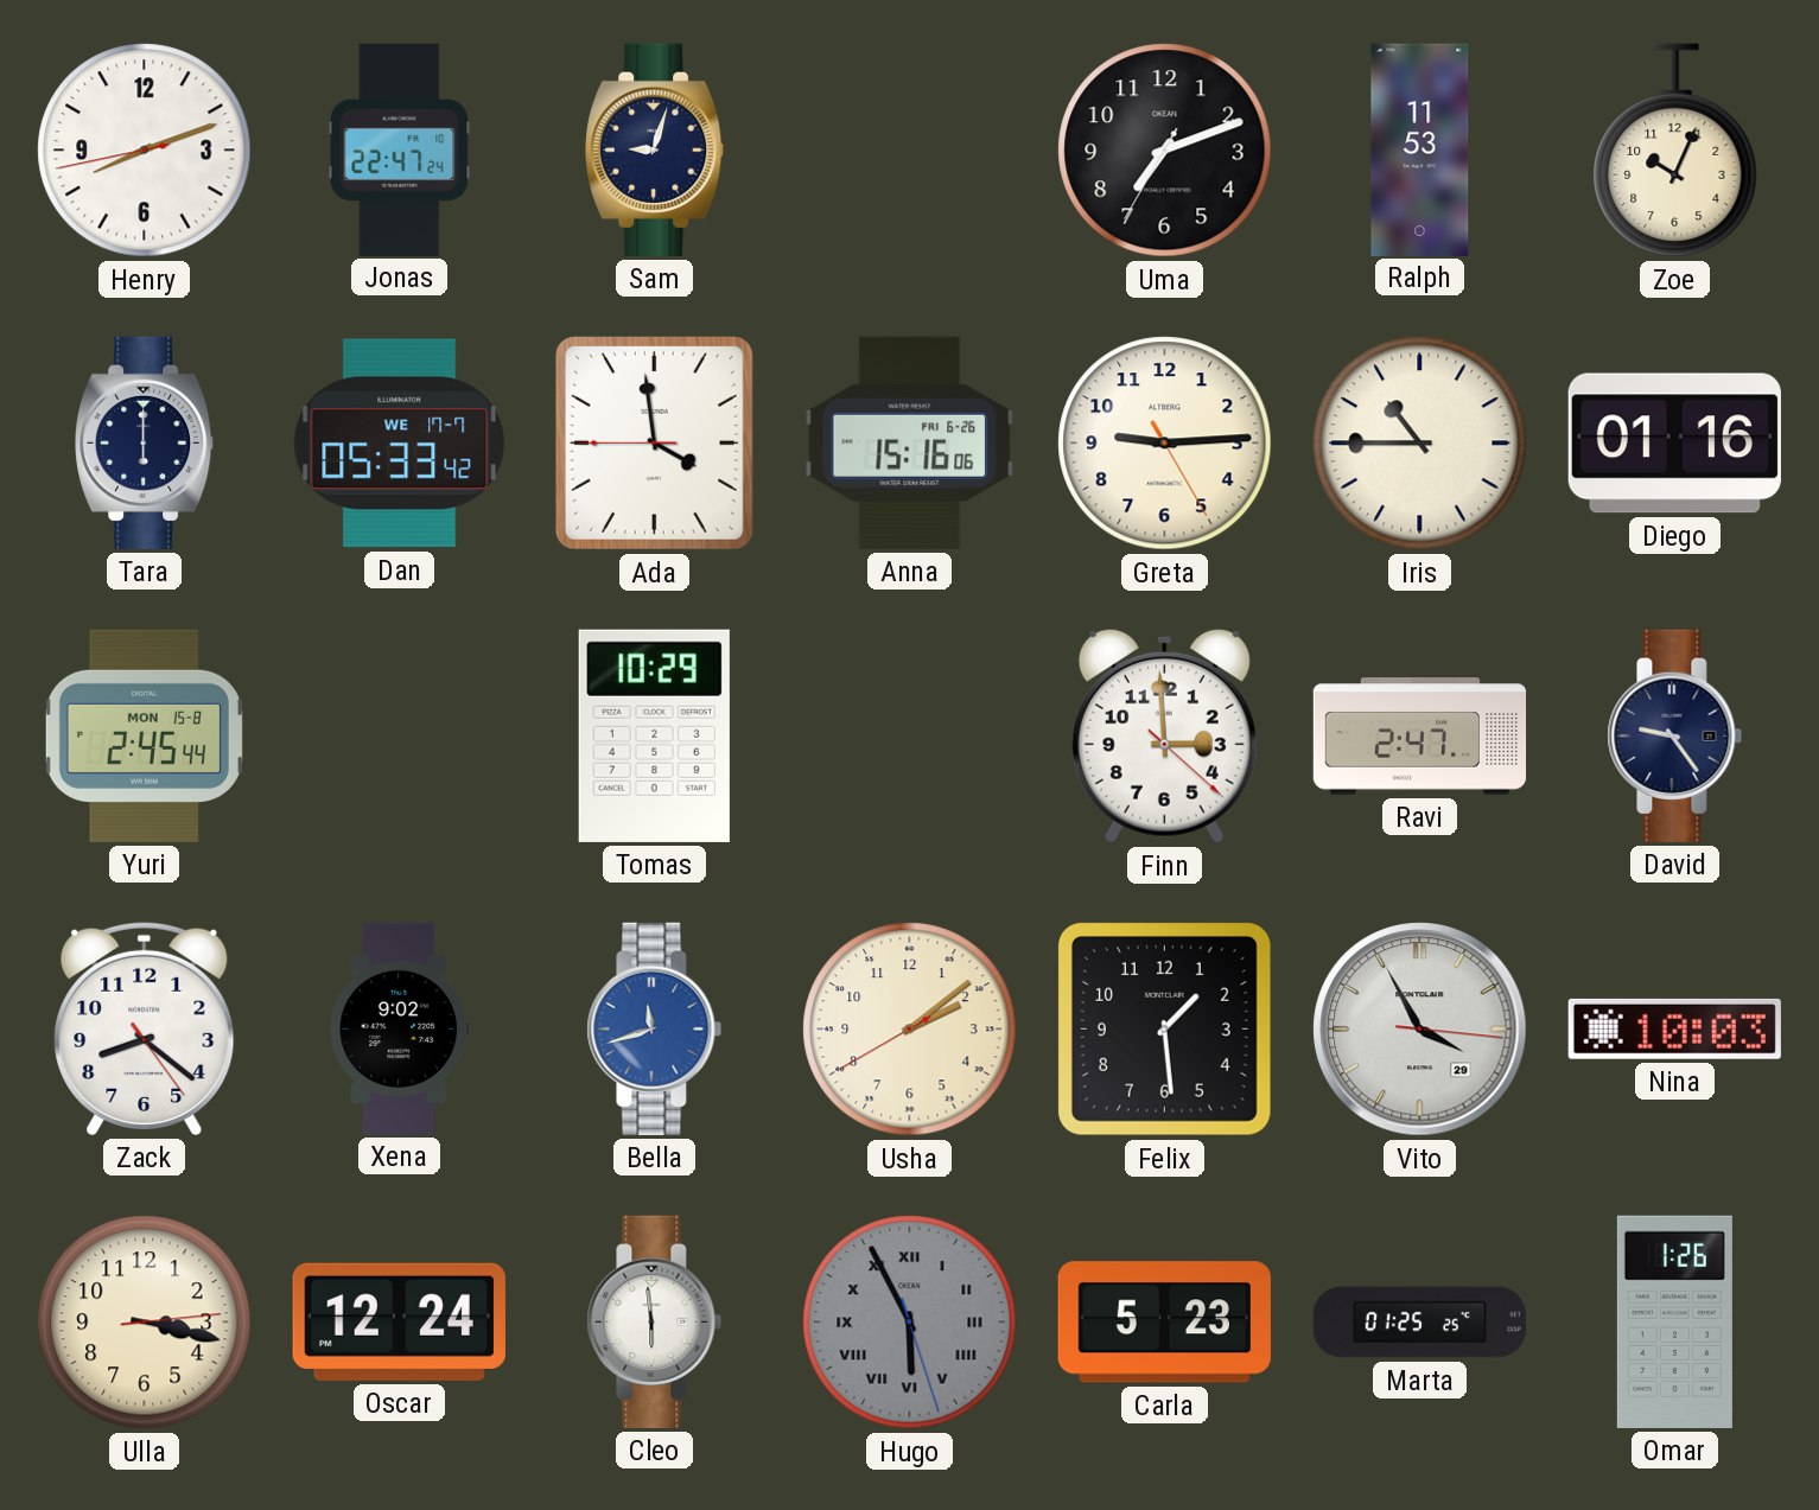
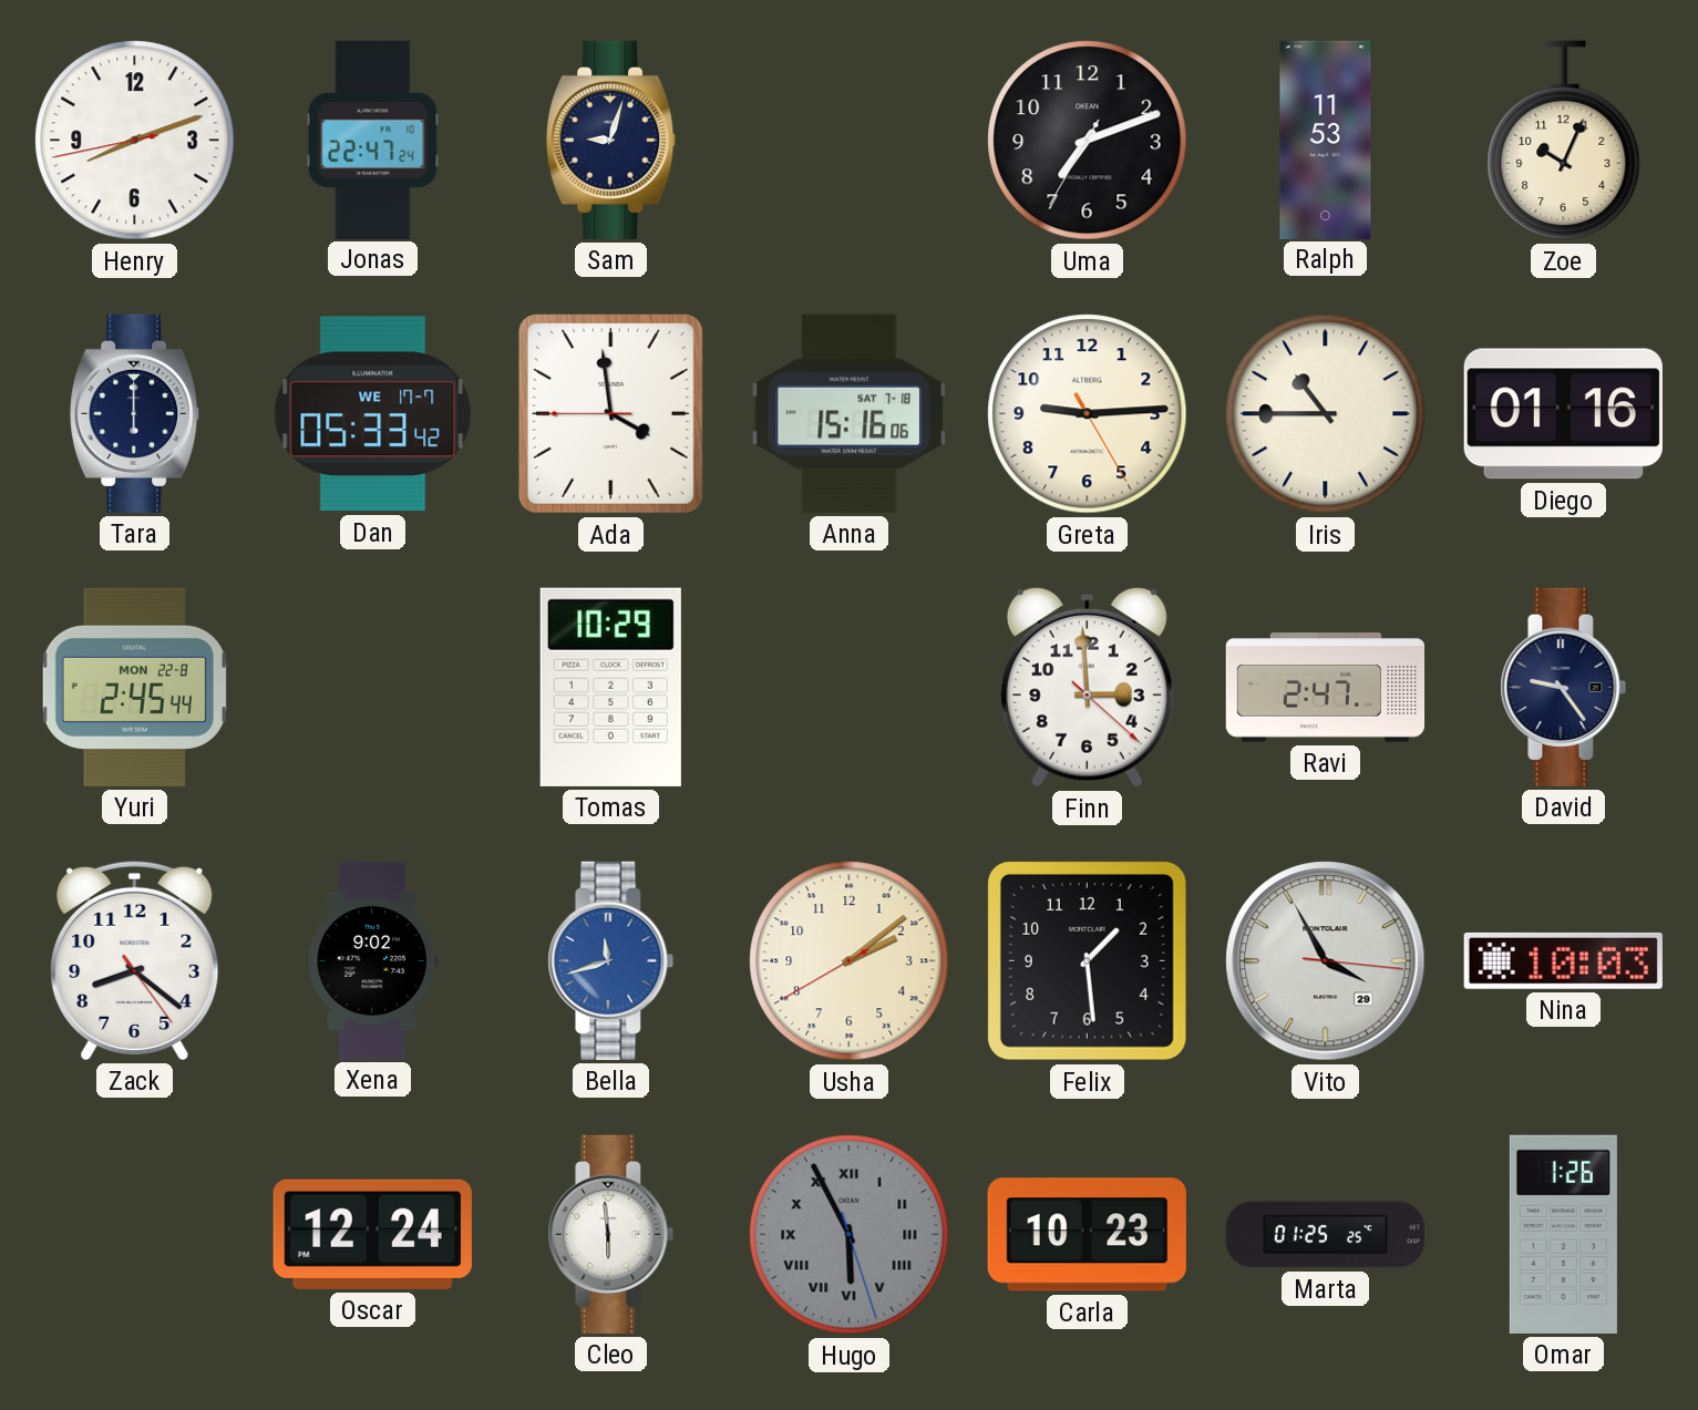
Anna date: FRI 6-26 -> SAT 7-18
Yuri date: MON 15-8 -> MON 22-8
Ulla: 3:17 -> none
Carla: 5:23 -> 10:23
